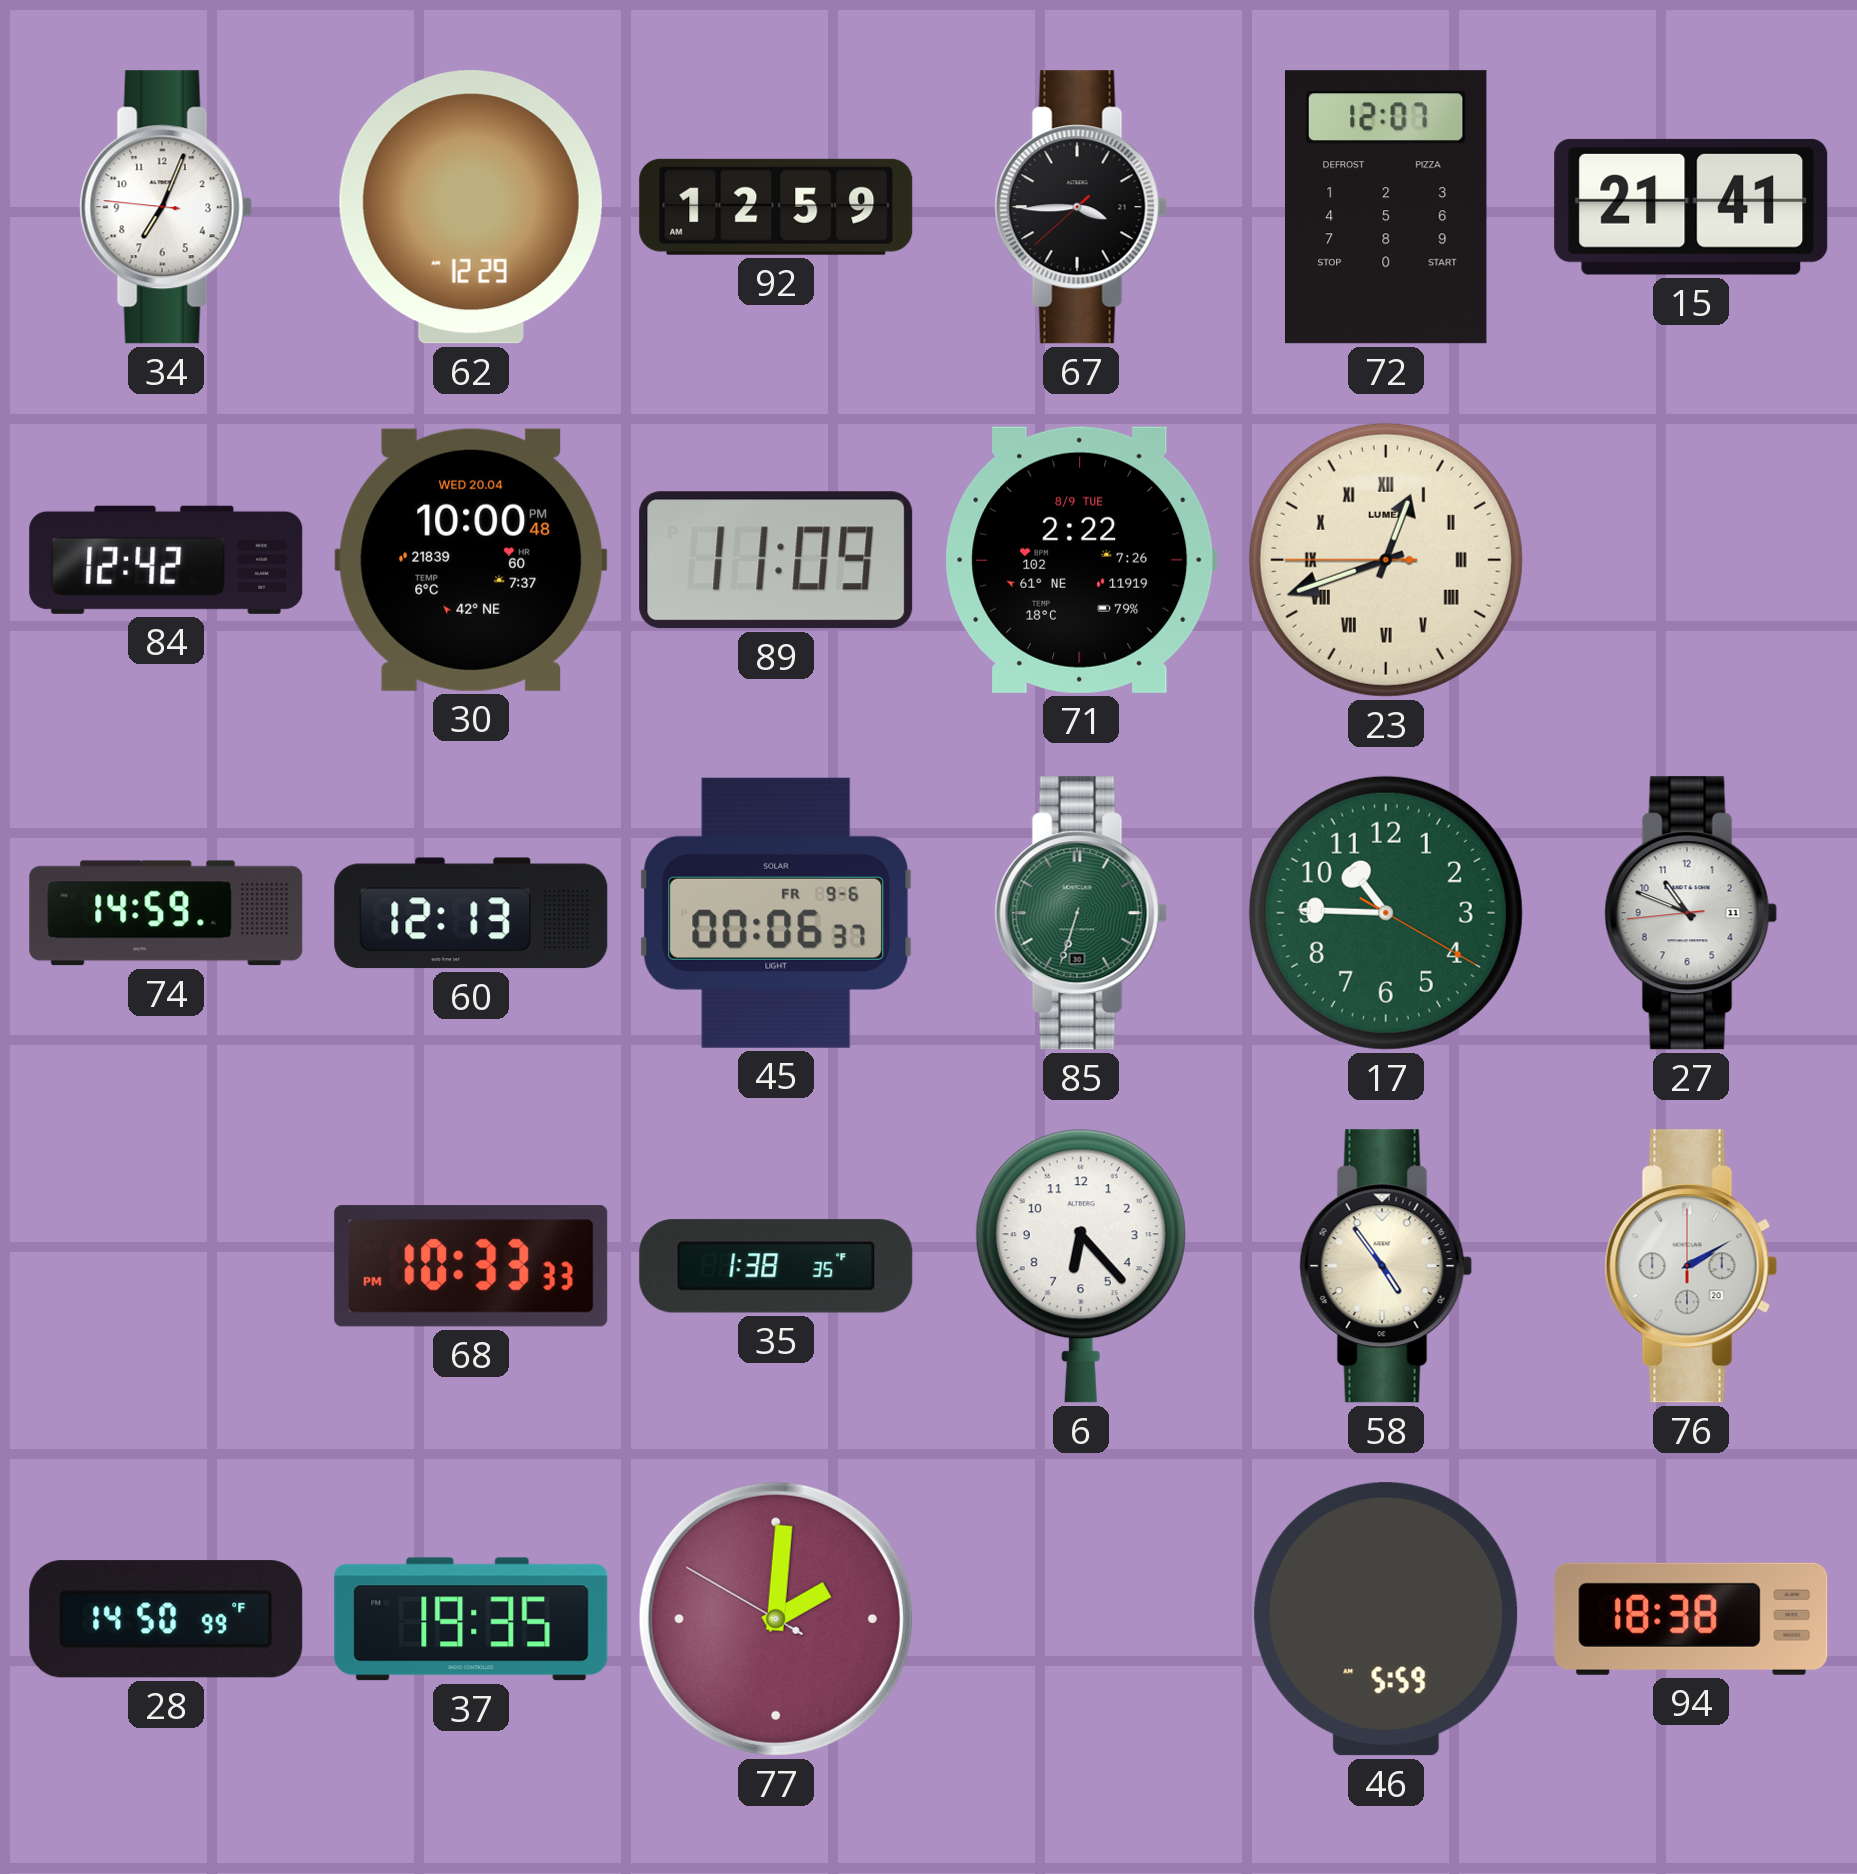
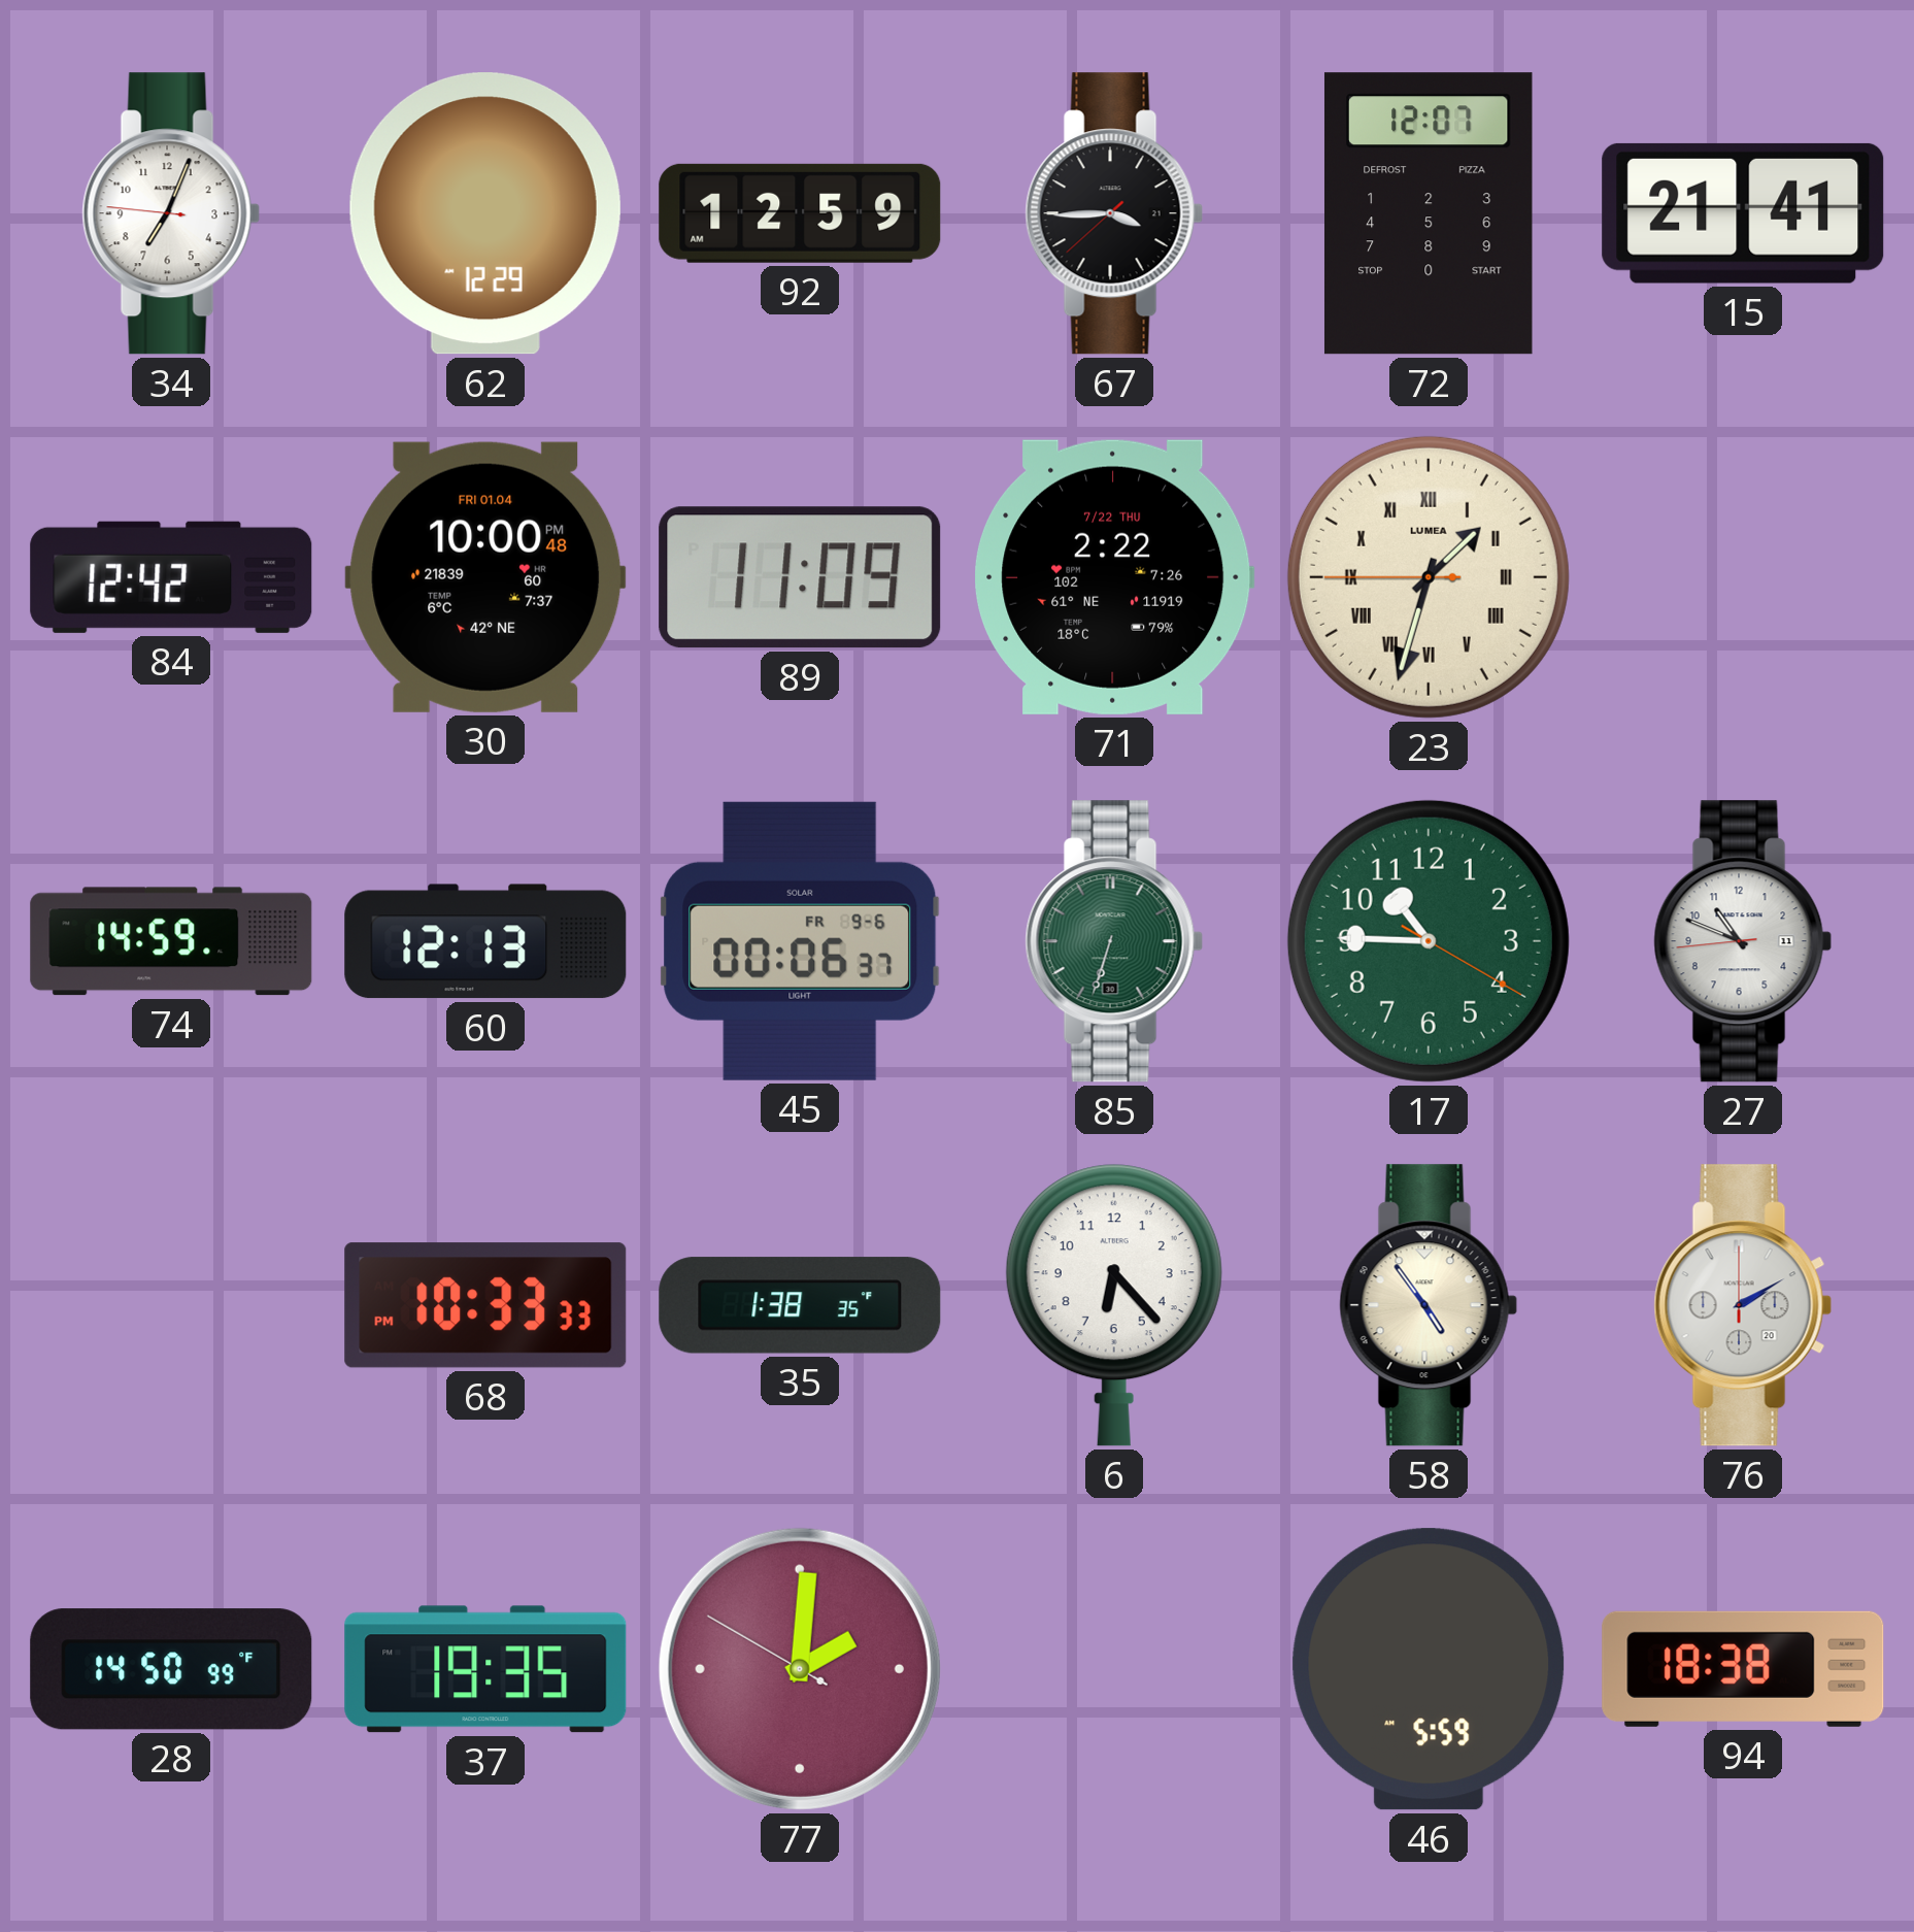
30 date: WED 20.04 -> FRI 01.04
71 date: 8/9 TUE -> 7/22 THU
23: 12:41 -> 1:32
